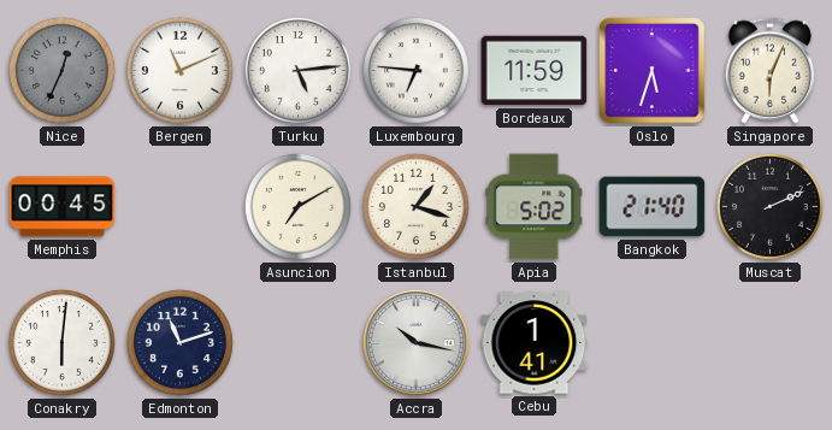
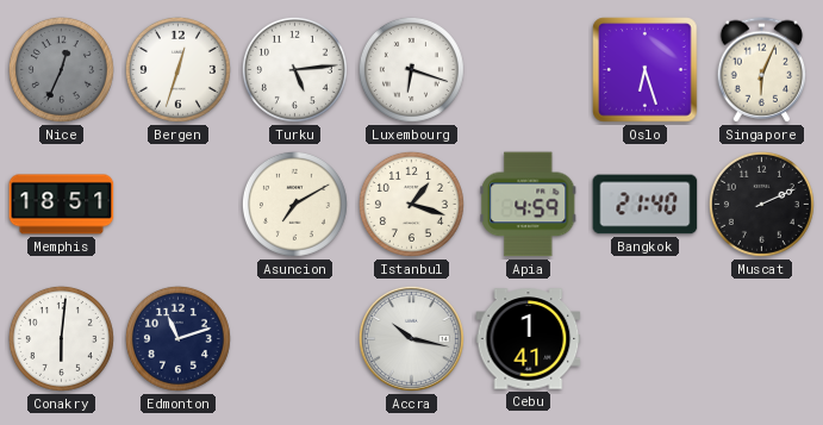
Bergen: 11:11 -> 12:33
Luxembourg: 6:46 -> 6:18
Bordeaux: 11:59 -> none
Oslo: 5:33 -> 6:27
Memphis: 00:45 -> 18:51
Apia: 5:02 -> 4:59
